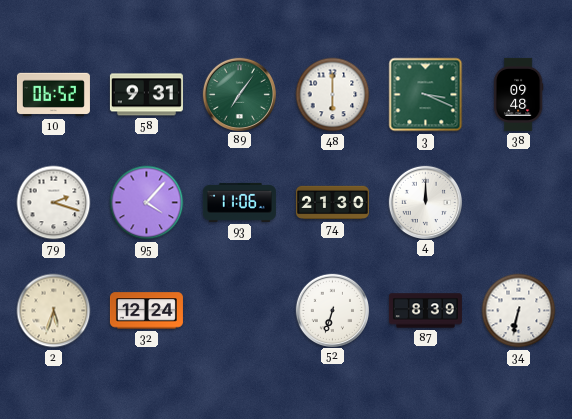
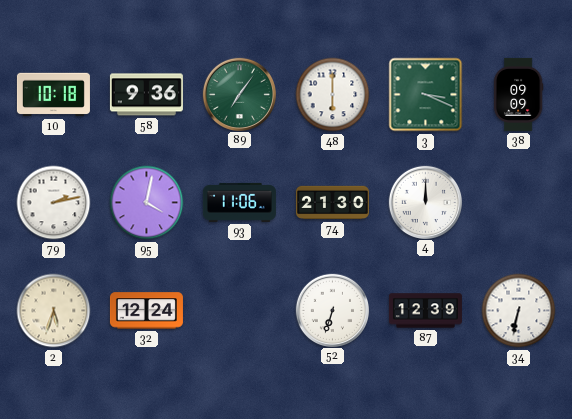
10: 06:52 -> 10:18
58: 9:31 -> 9:36
38: 09:48 -> 09:09
79: 2:18 -> 2:13
95: 4:07 -> 4:02
87: 8:39 -> 12:39
